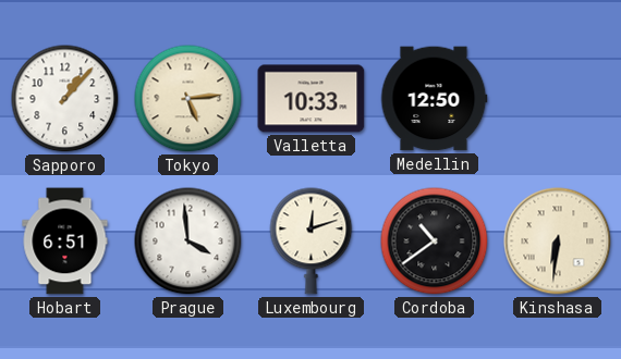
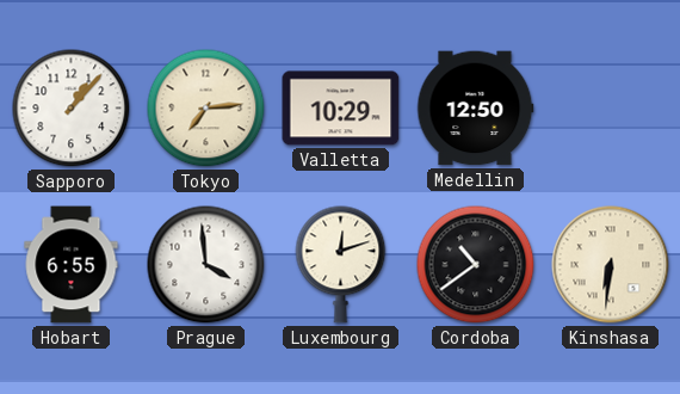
Tokyo: 5:14 -> 7:14
Valletta: 10:33 -> 10:29
Hobart: 6:51 -> 6:55
